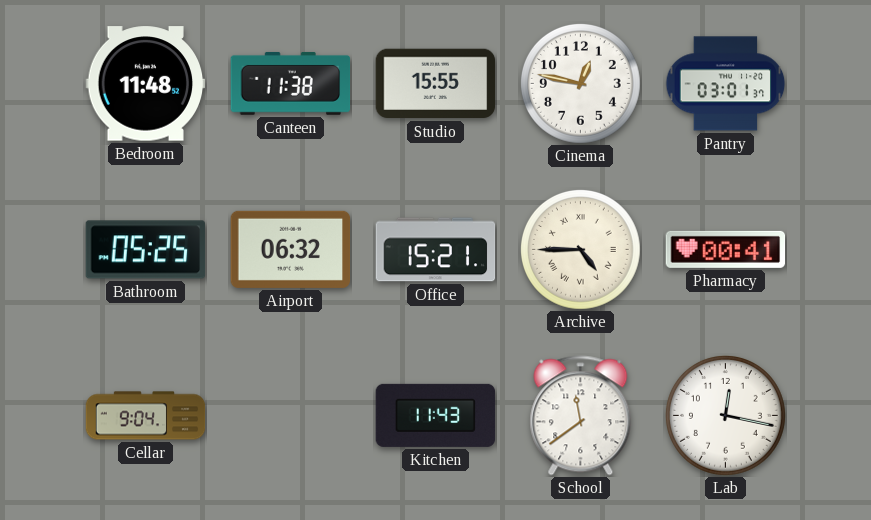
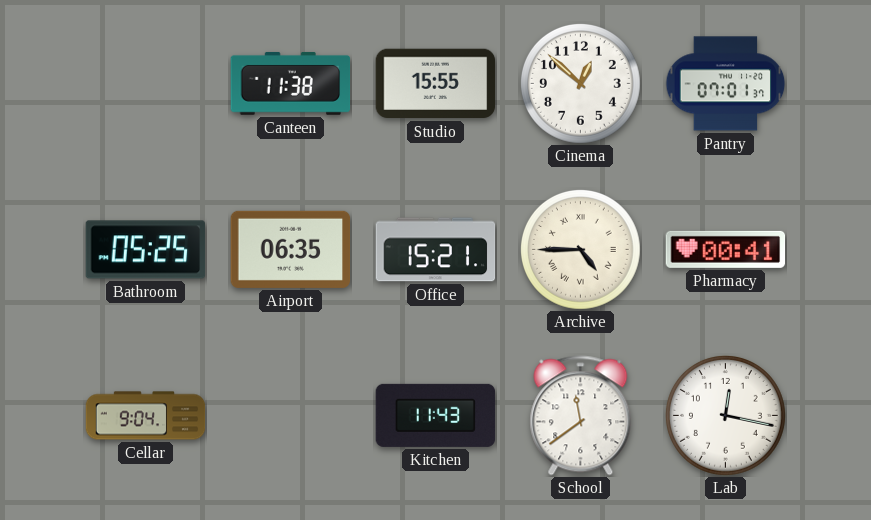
Bedroom: 11:48 -> none
Cinema: 12:47 -> 12:52
Pantry: 03:01 -> 07:01
Airport: 06:32 -> 06:35
